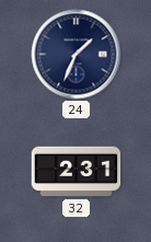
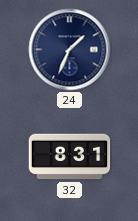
32: 2:31 -> 8:31
